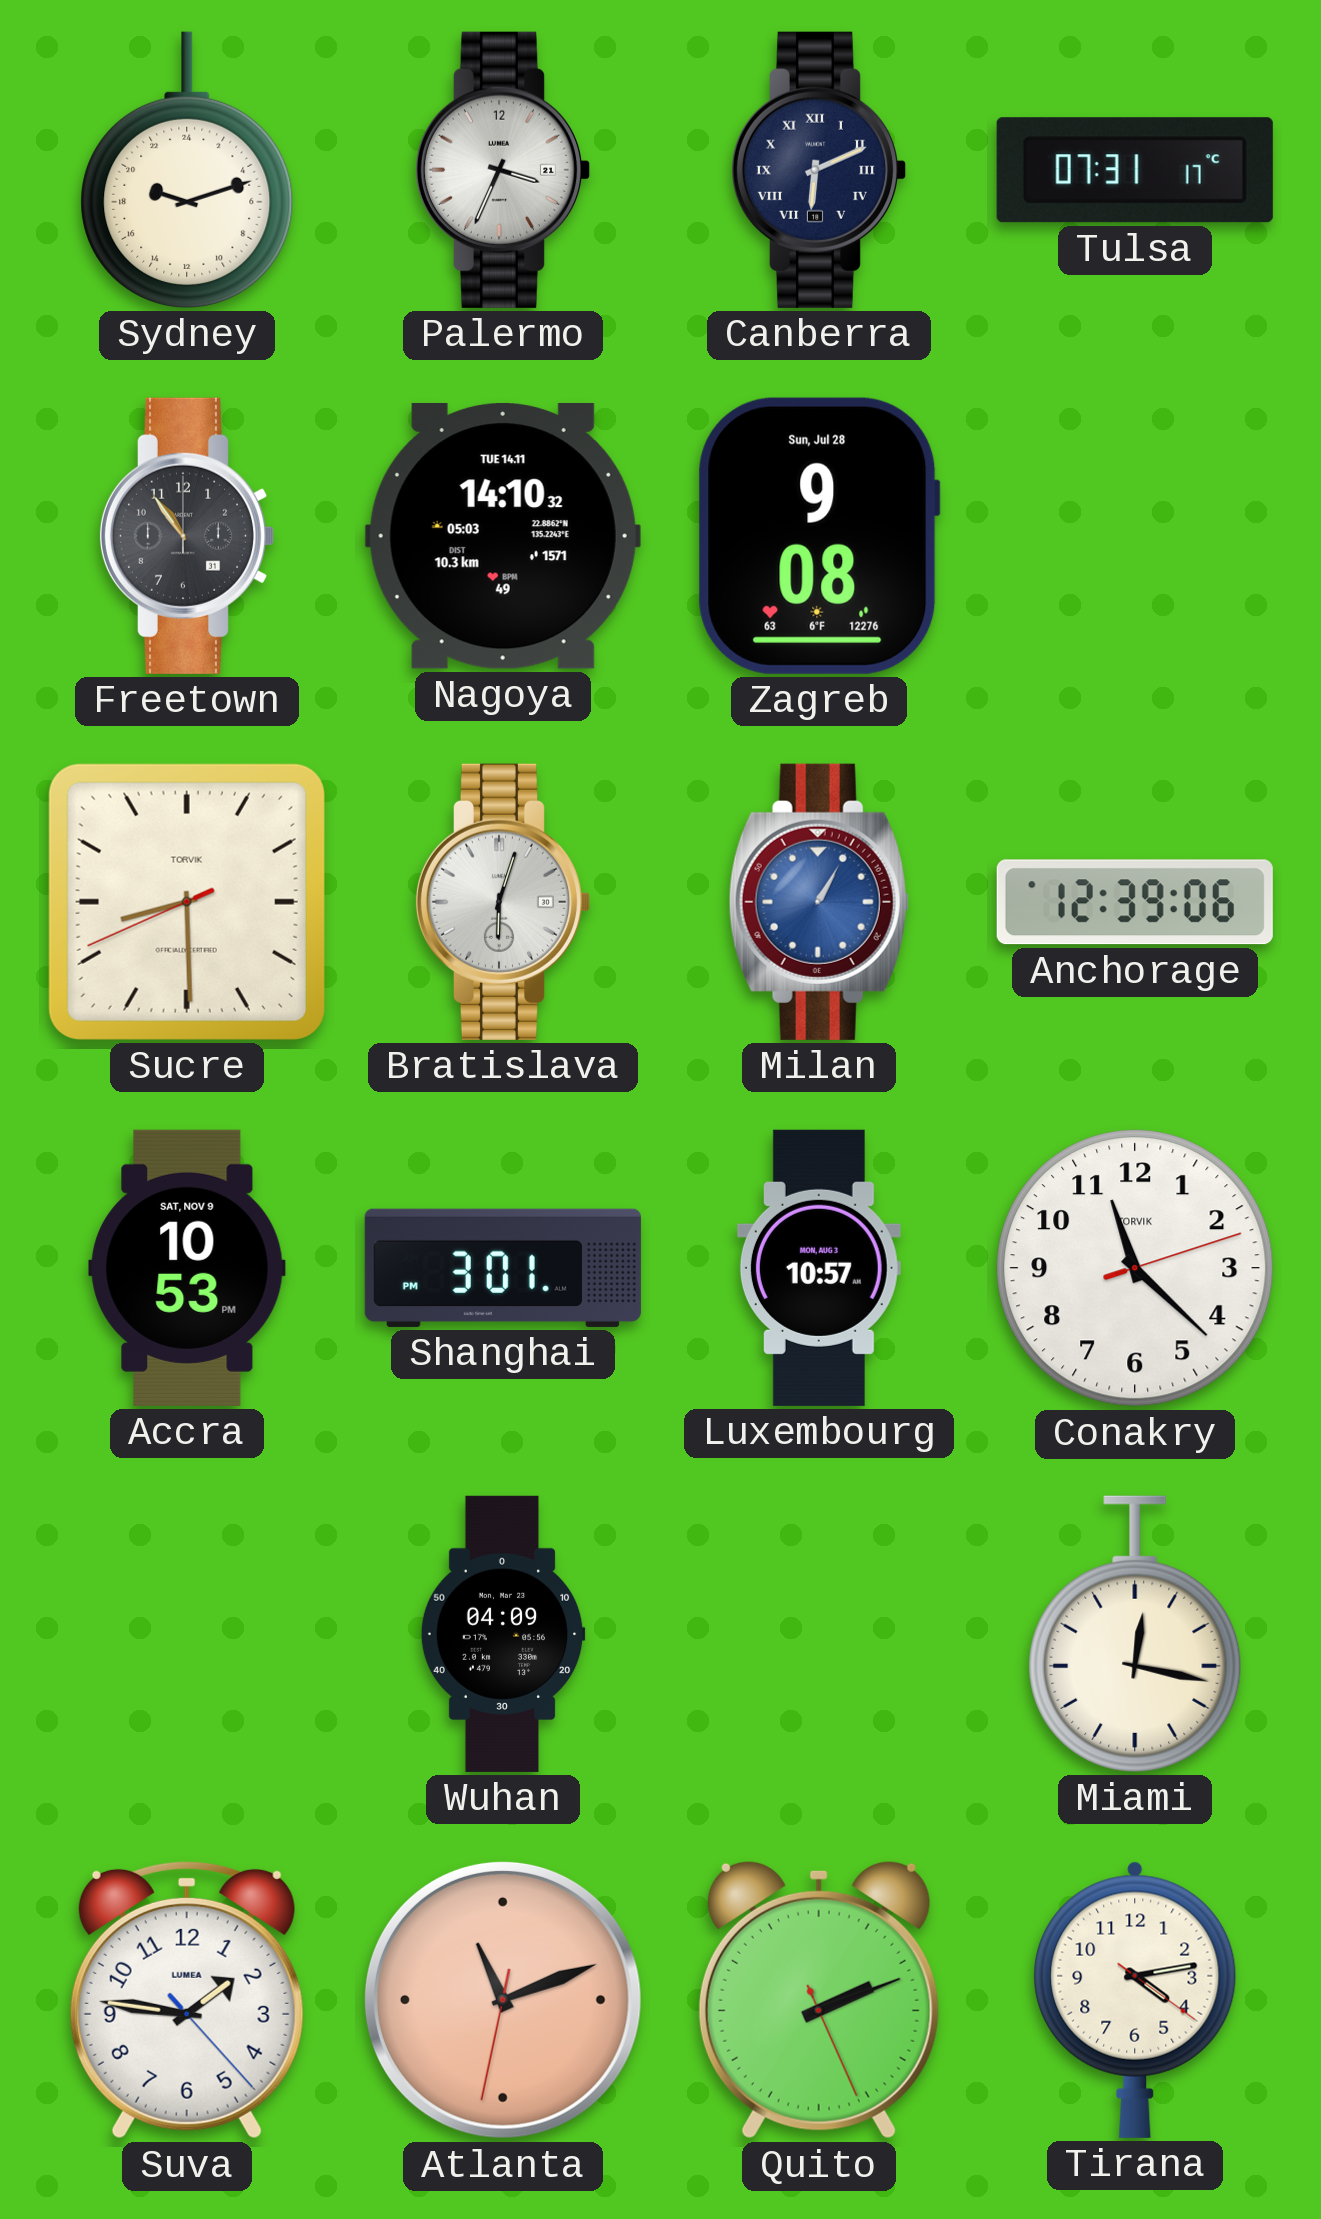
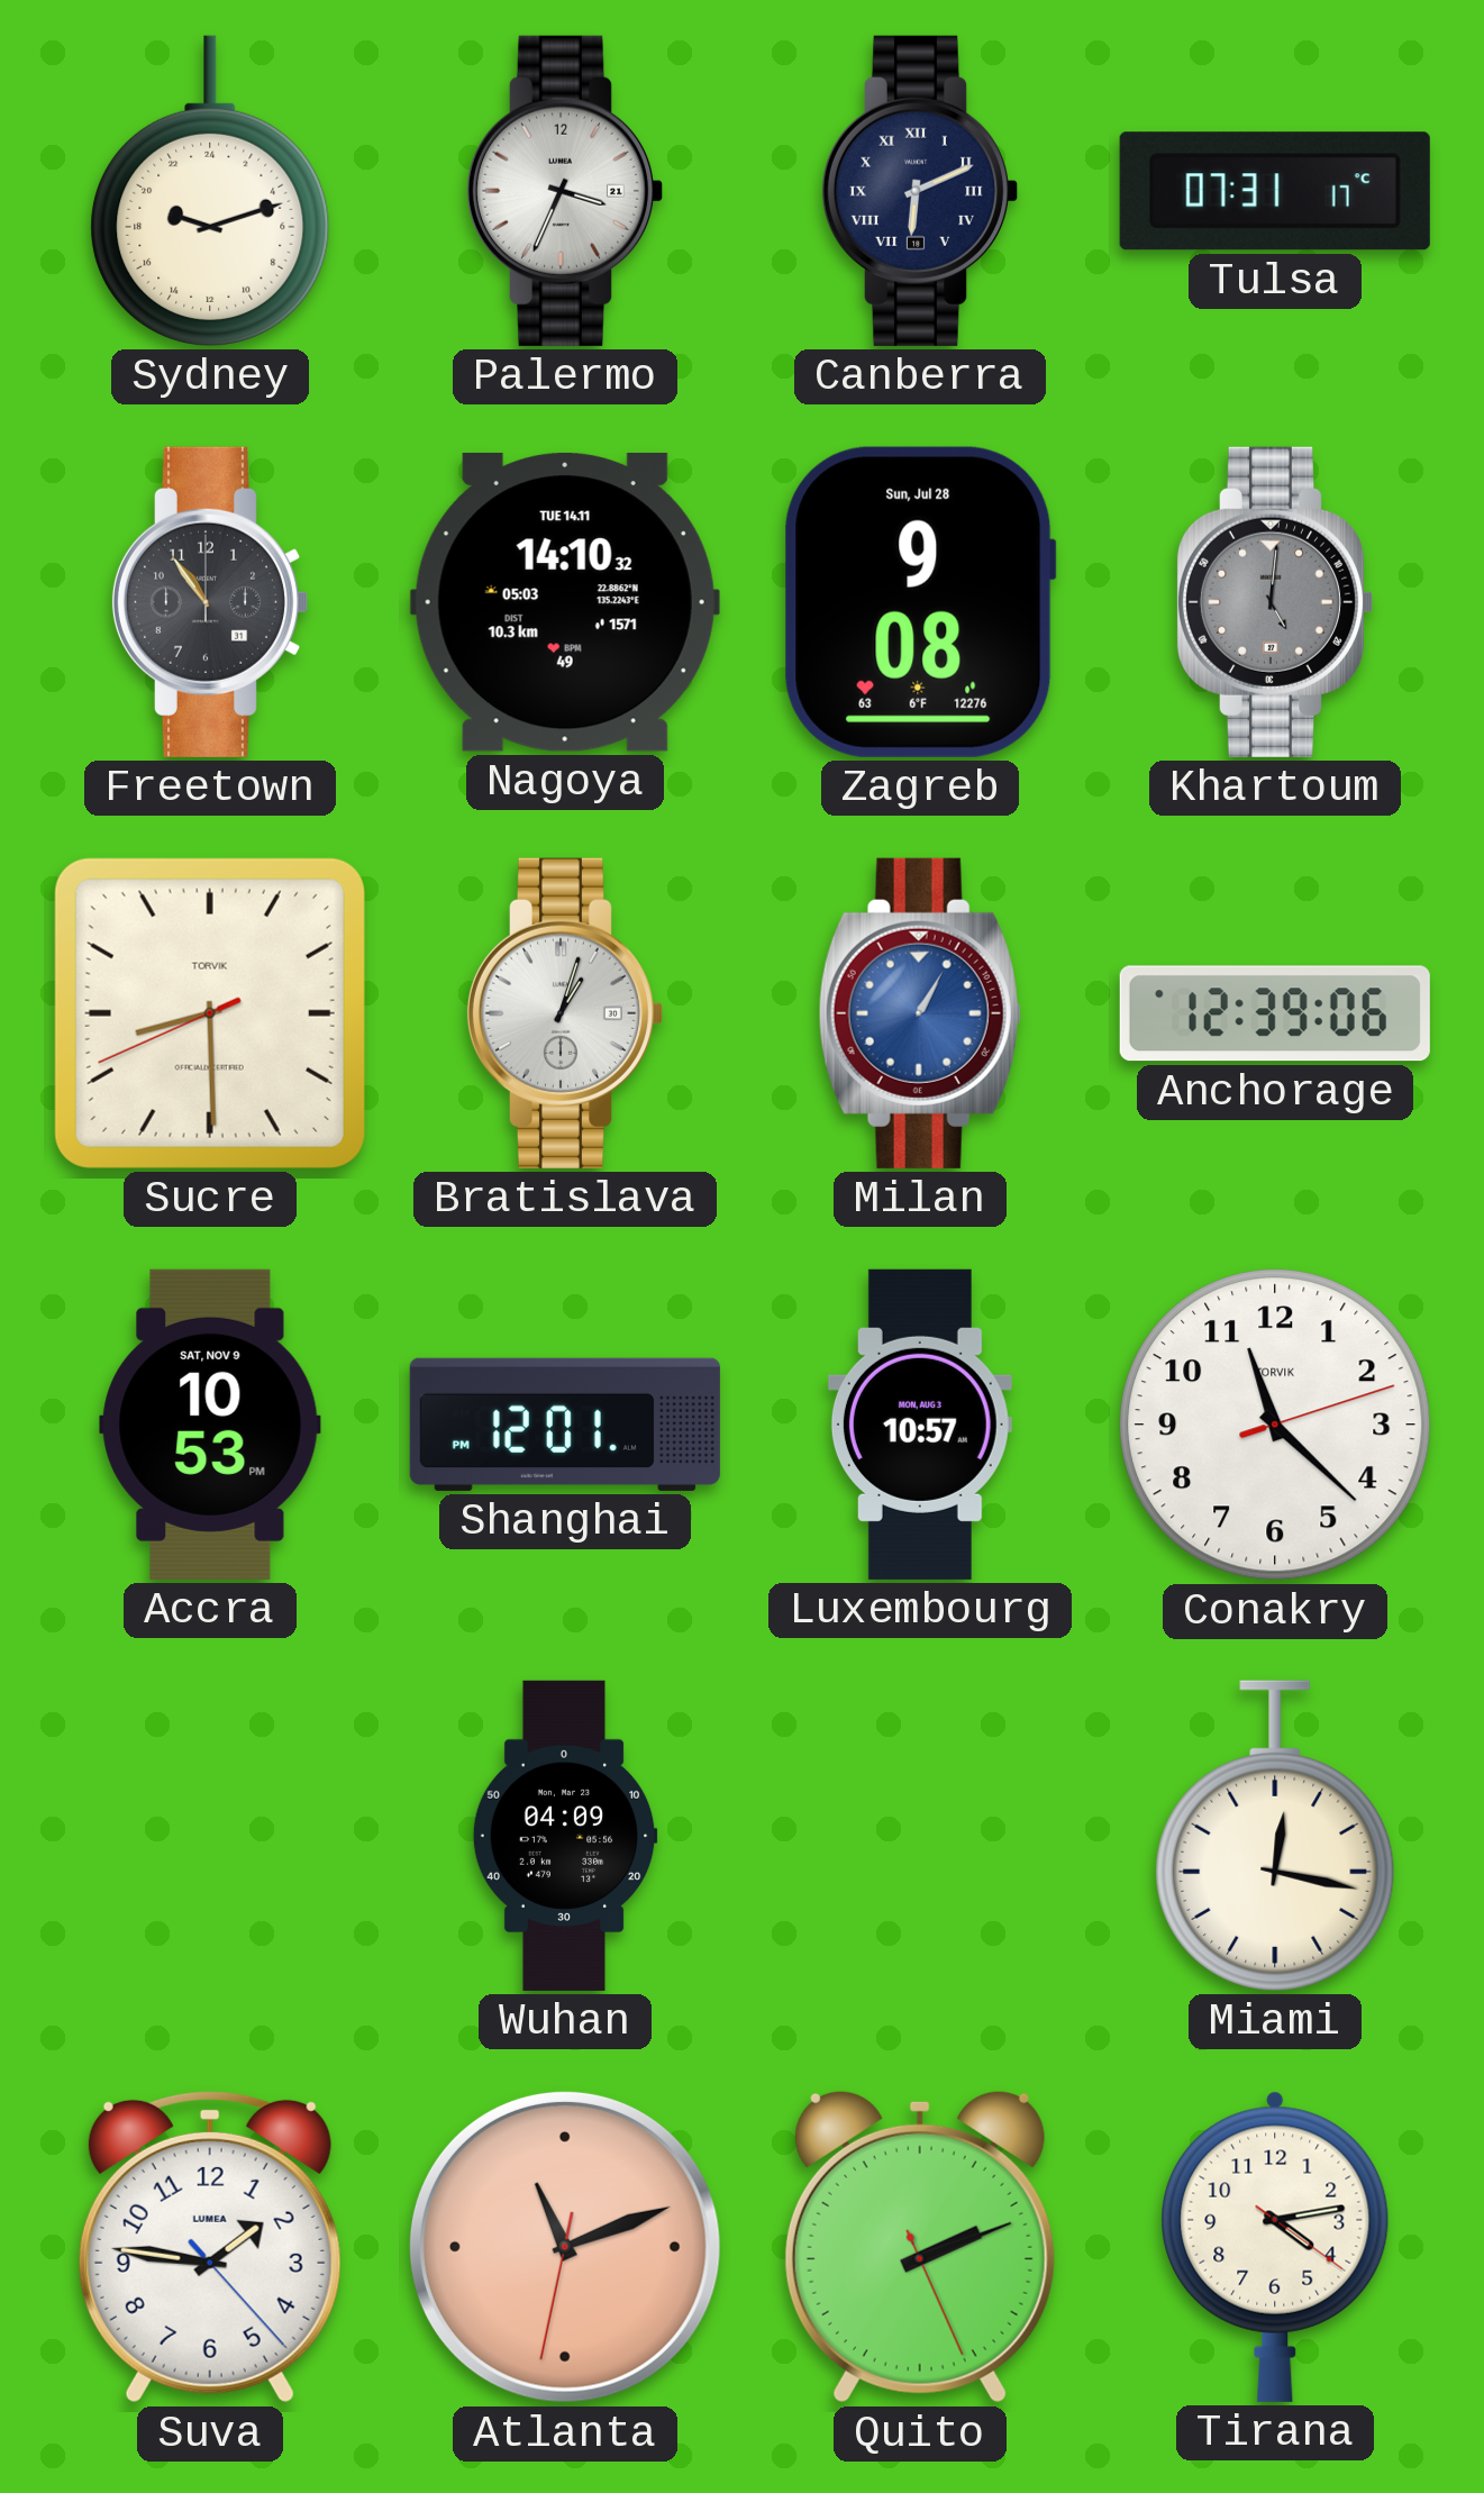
Khartoum: none -> 5:01
Bratislava: 6:03 -> 1:03
Shanghai: 3:01 -> 12:01
